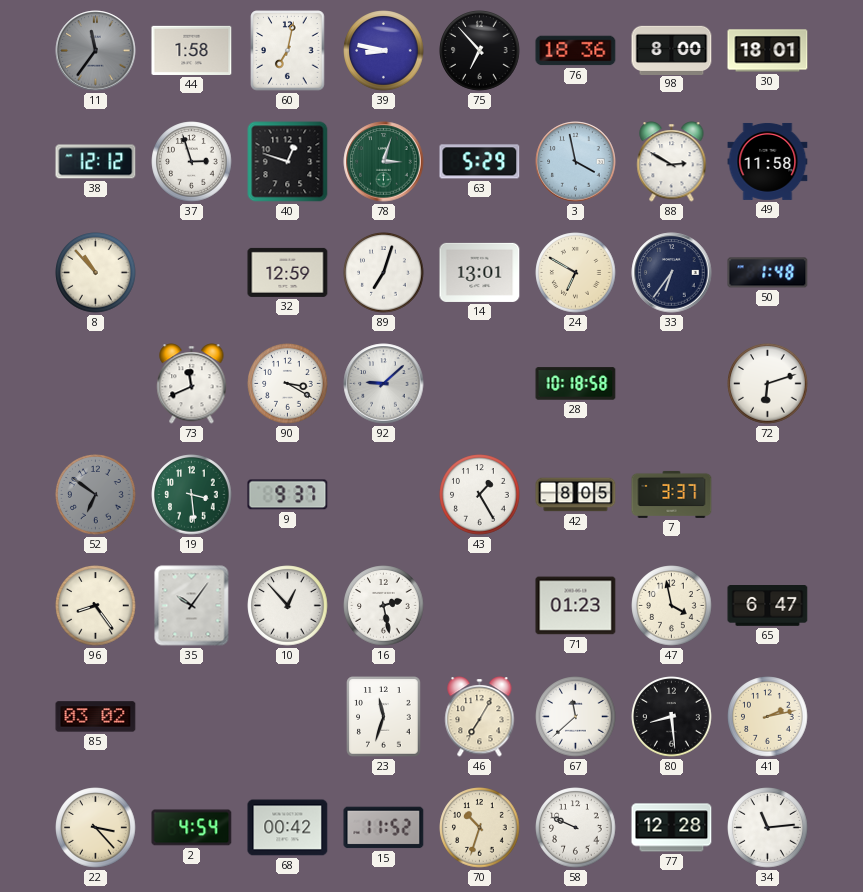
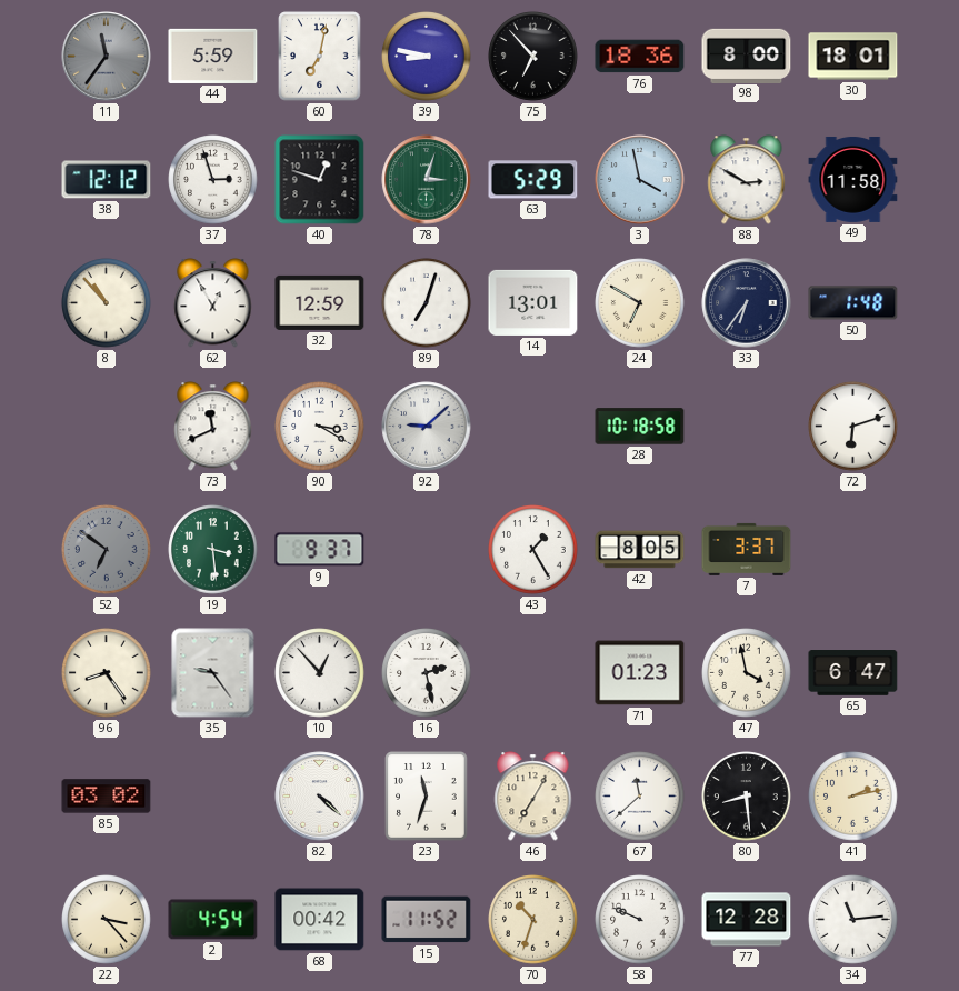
44: 1:58 -> 5:59
62: none -> 12:55
35: 10:06 -> 9:24
82: none -> 4:22
